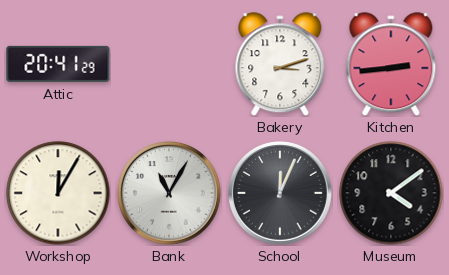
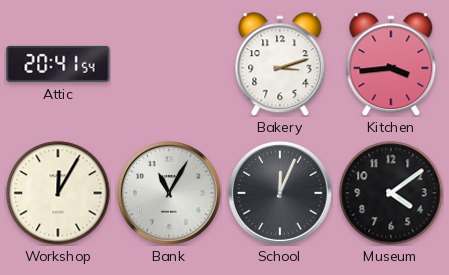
Attic: 20:41:29 -> 20:41:54
Kitchen: 2:44 -> 3:44
